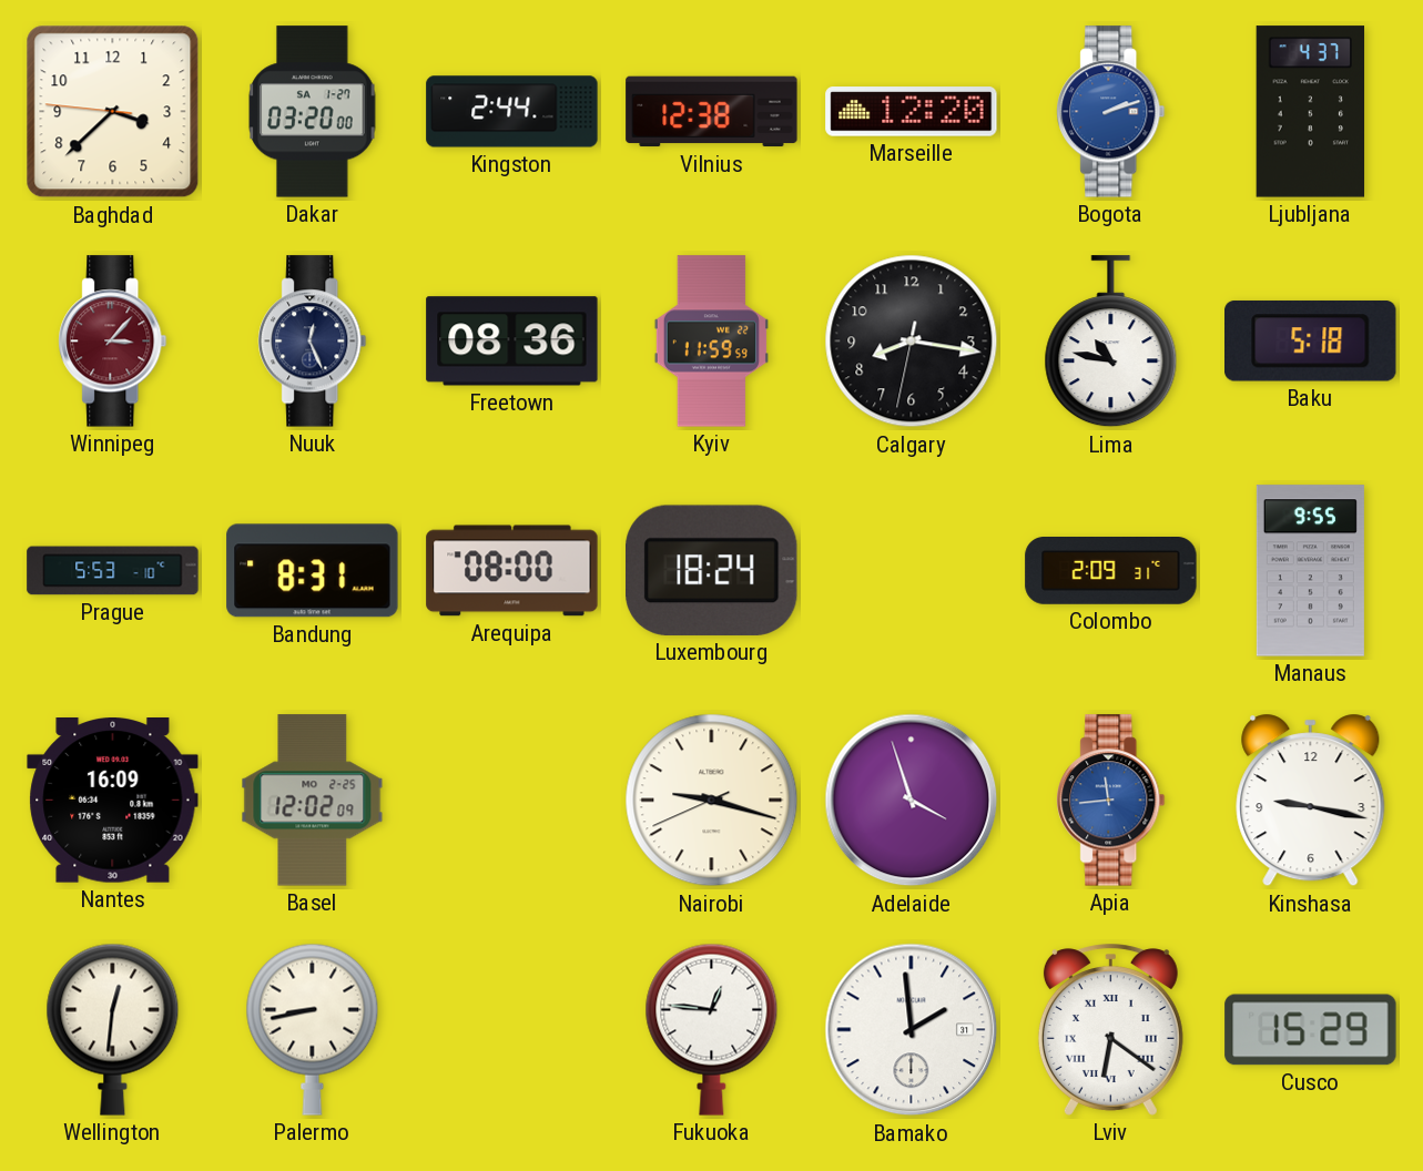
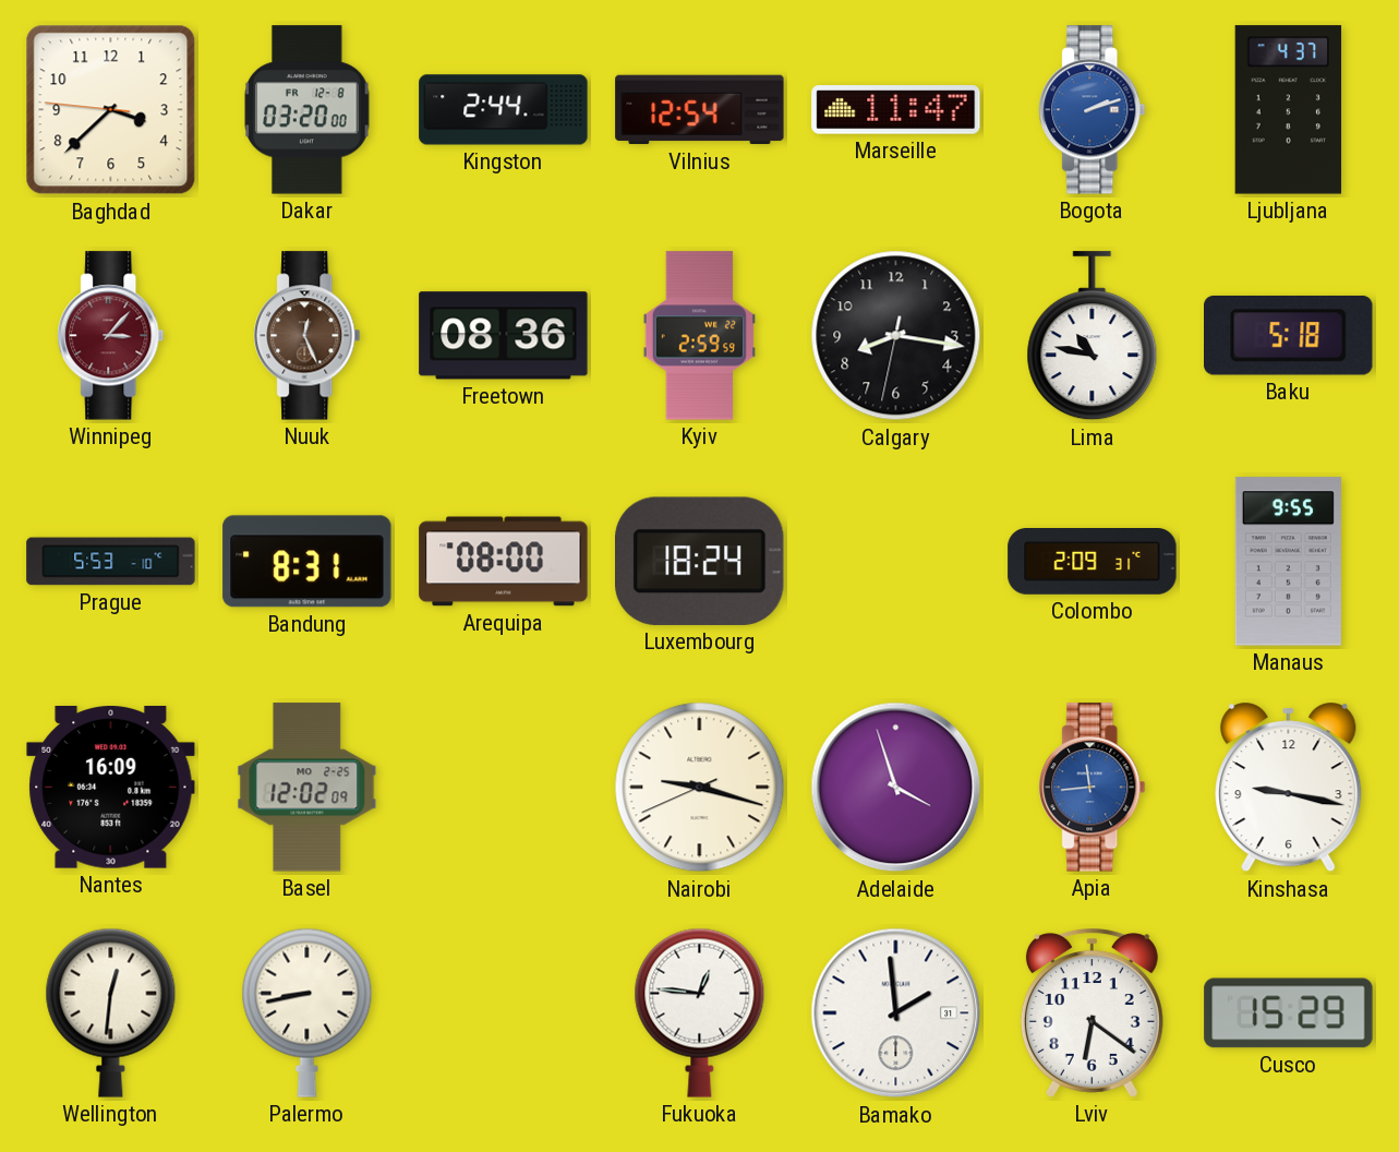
Dakar date: SA 1-27 -> FR 12-8
Vilnius: 12:38 -> 12:54
Marseille: 12:20 -> 11:47
Nuuk dial: navy -> brown
Kyiv: 11:59 -> 2:59
Lviv numerals: Roman -> Arabic
